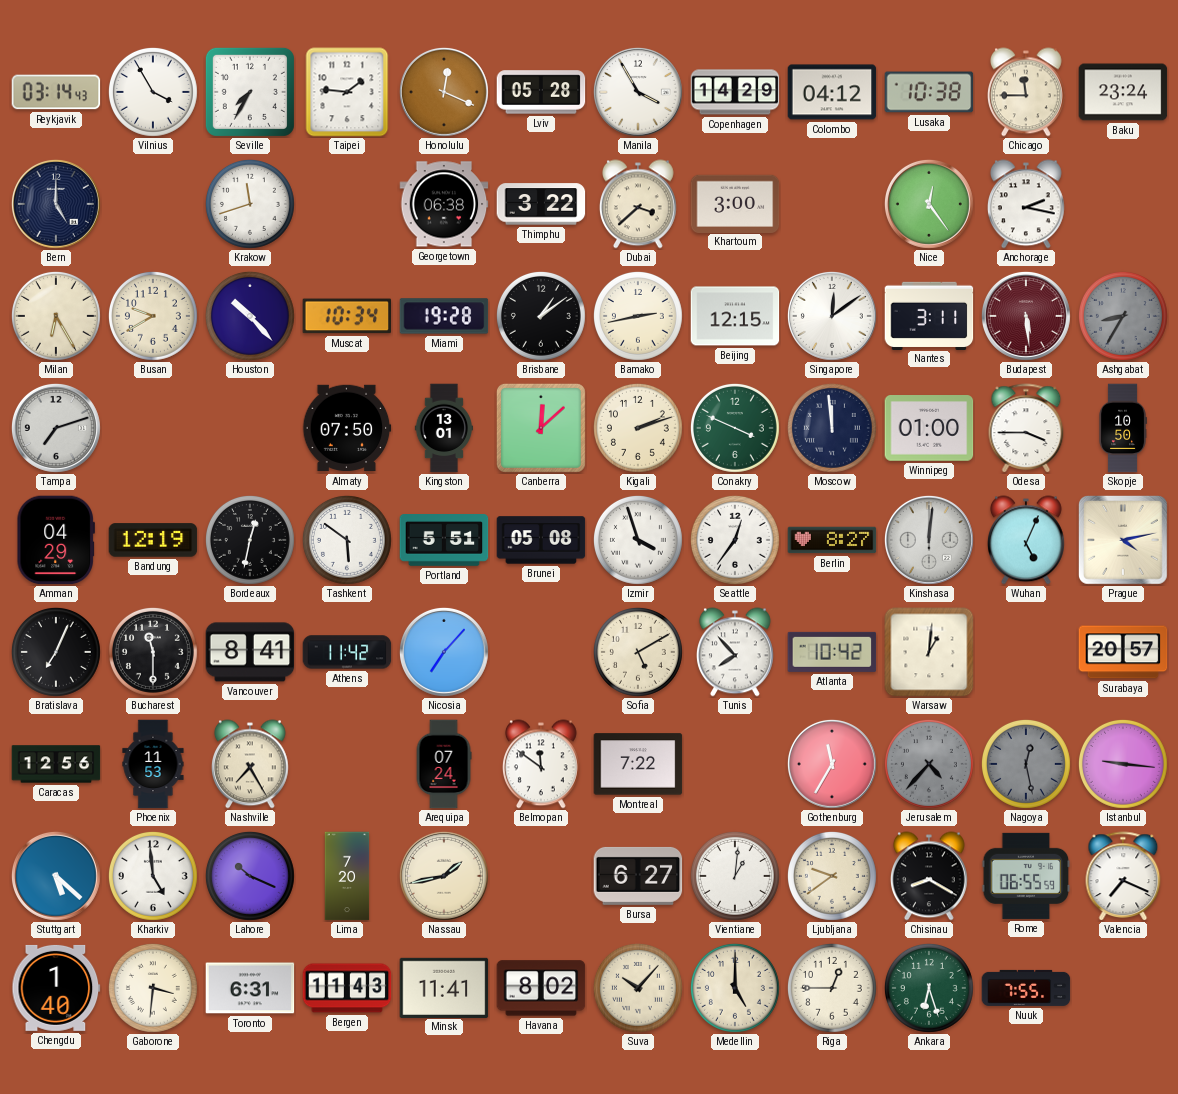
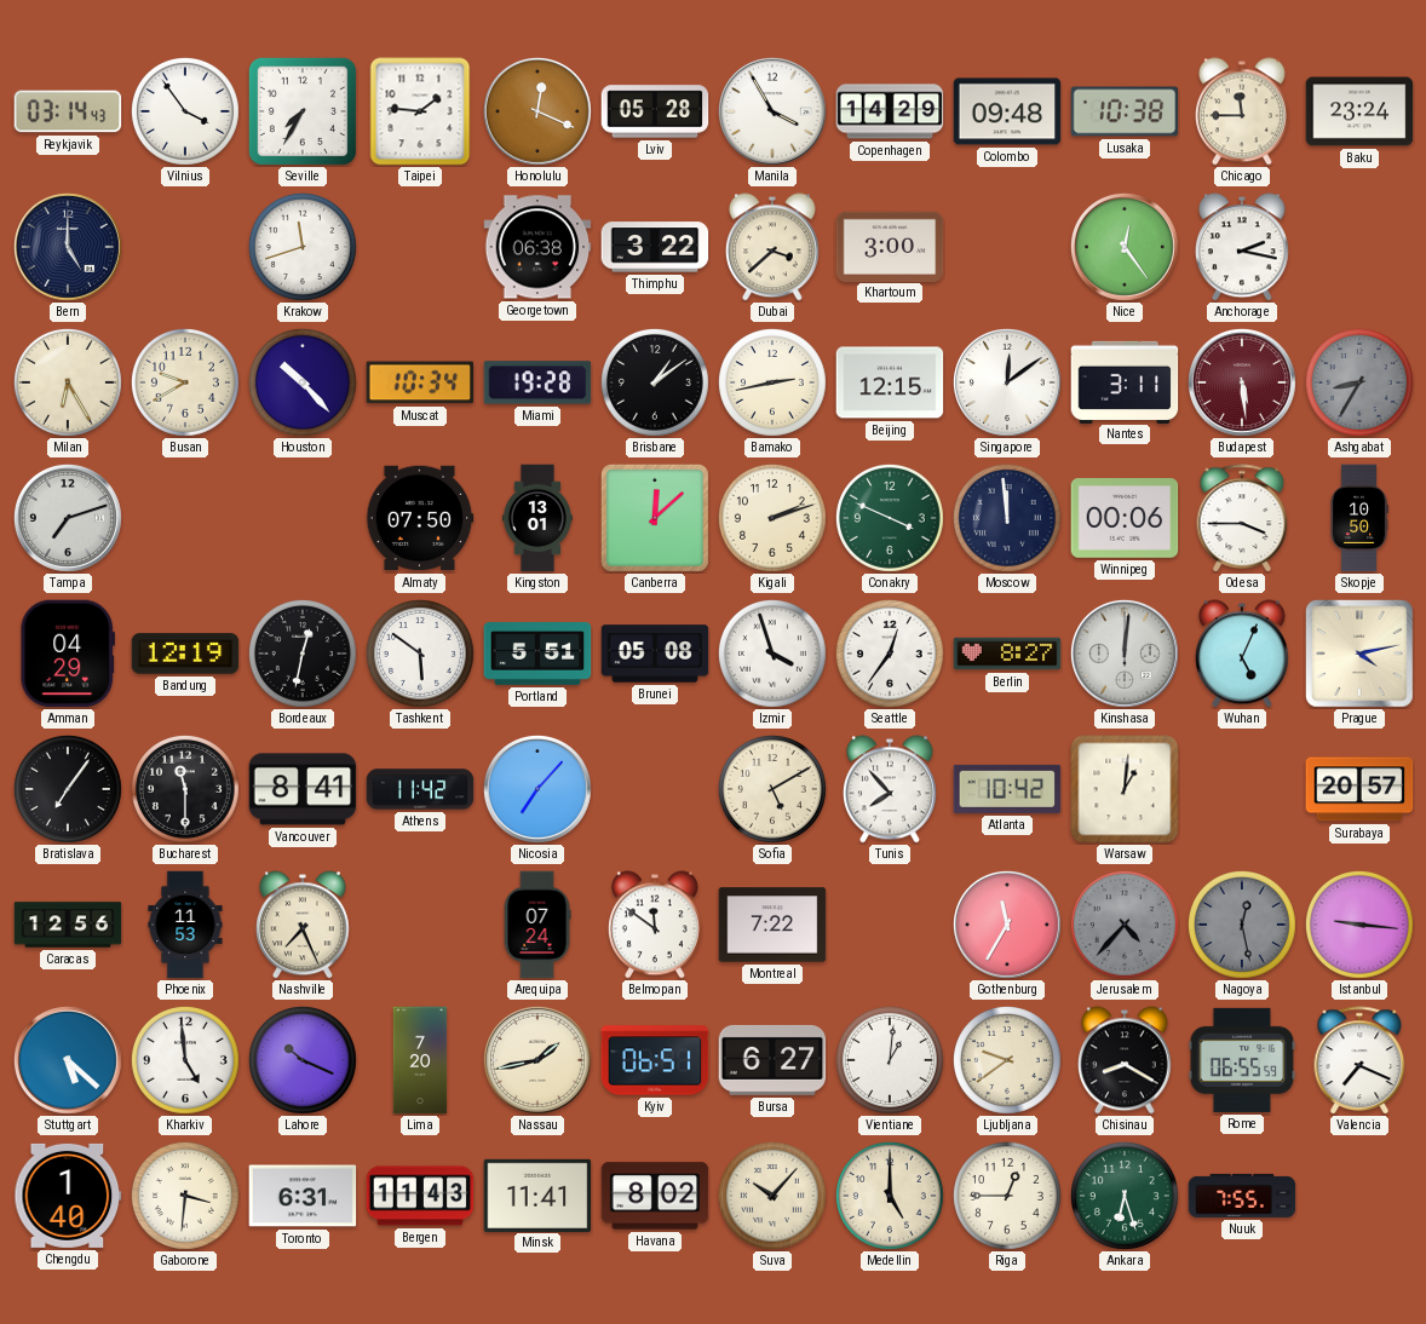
Vilnius: 3:55 -> 3:54
Colombo: 04:12 -> 09:48
Winnipeg: 01:00 -> 00:06
Bratislava: 7:04 -> 7:06
Nashville: 7:25 -> 7:26
Kyiv: none -> 06:51
